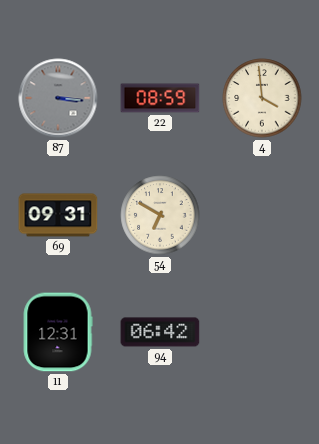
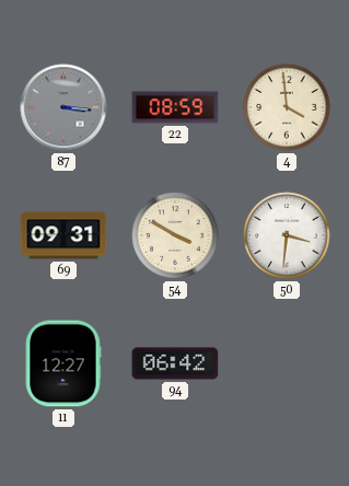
54: 6:50 -> 3:50
50: none -> 3:31
11: 12:31 -> 12:27
